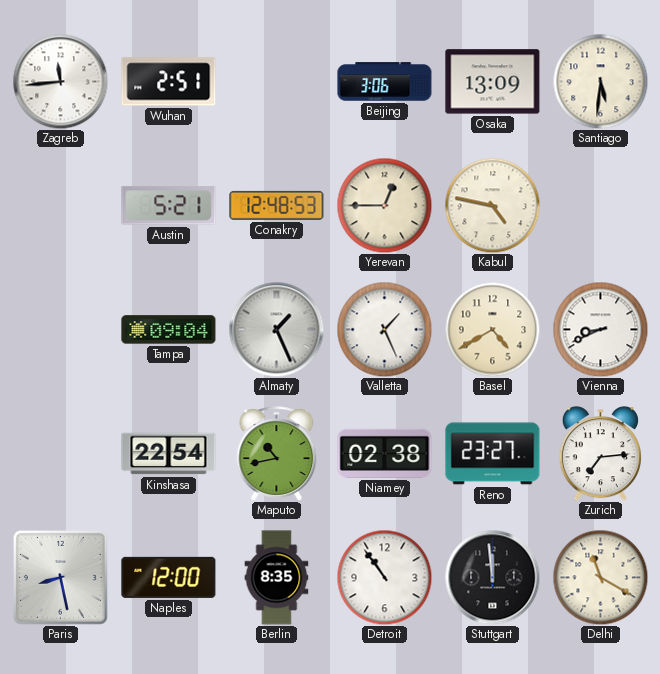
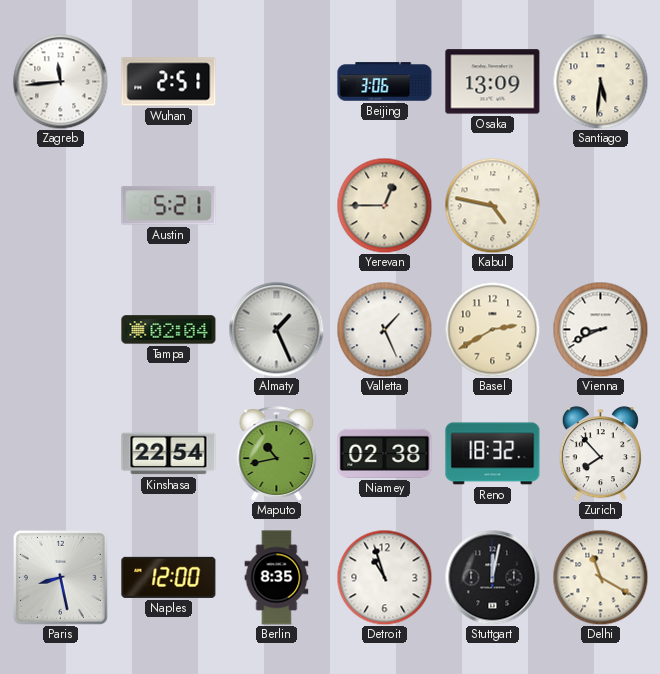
Conakry: 12:48 -> none
Tampa: 09:04 -> 02:04
Basel: 4:40 -> 2:40
Reno: 23:27 -> 18:32
Zurich: 7:14 -> 7:53
Detroit: 10:54 -> 10:57
Stuttgart: 11:59 -> 12:02
